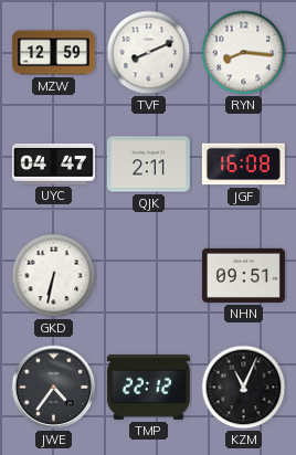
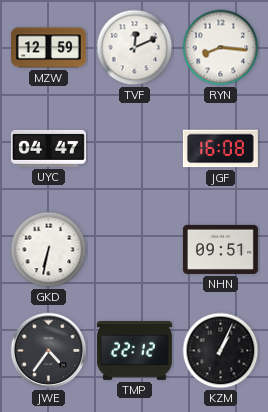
TVF: 8:11 -> 12:11
QJK: 2:11 -> none
KZM: 11:04 -> 1:04
